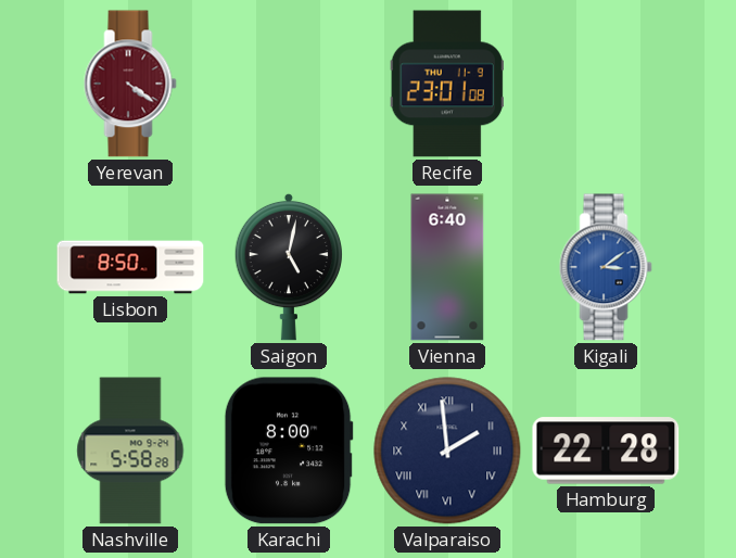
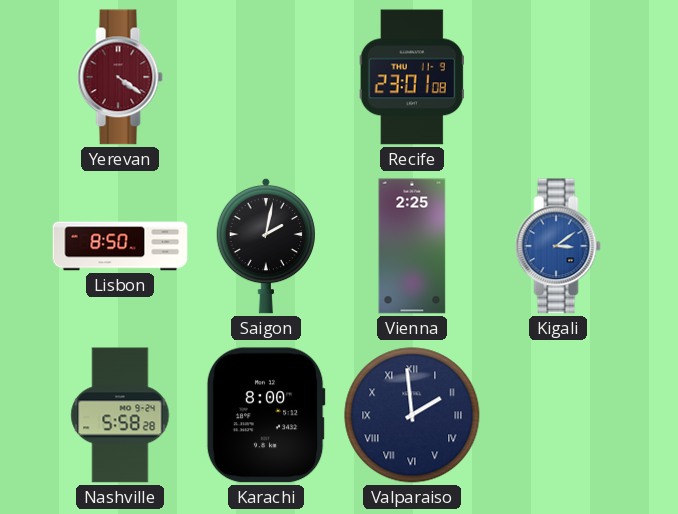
Saigon: 5:02 -> 2:02
Vienna: 6:40 -> 2:25
Hamburg: 22:28 -> none
